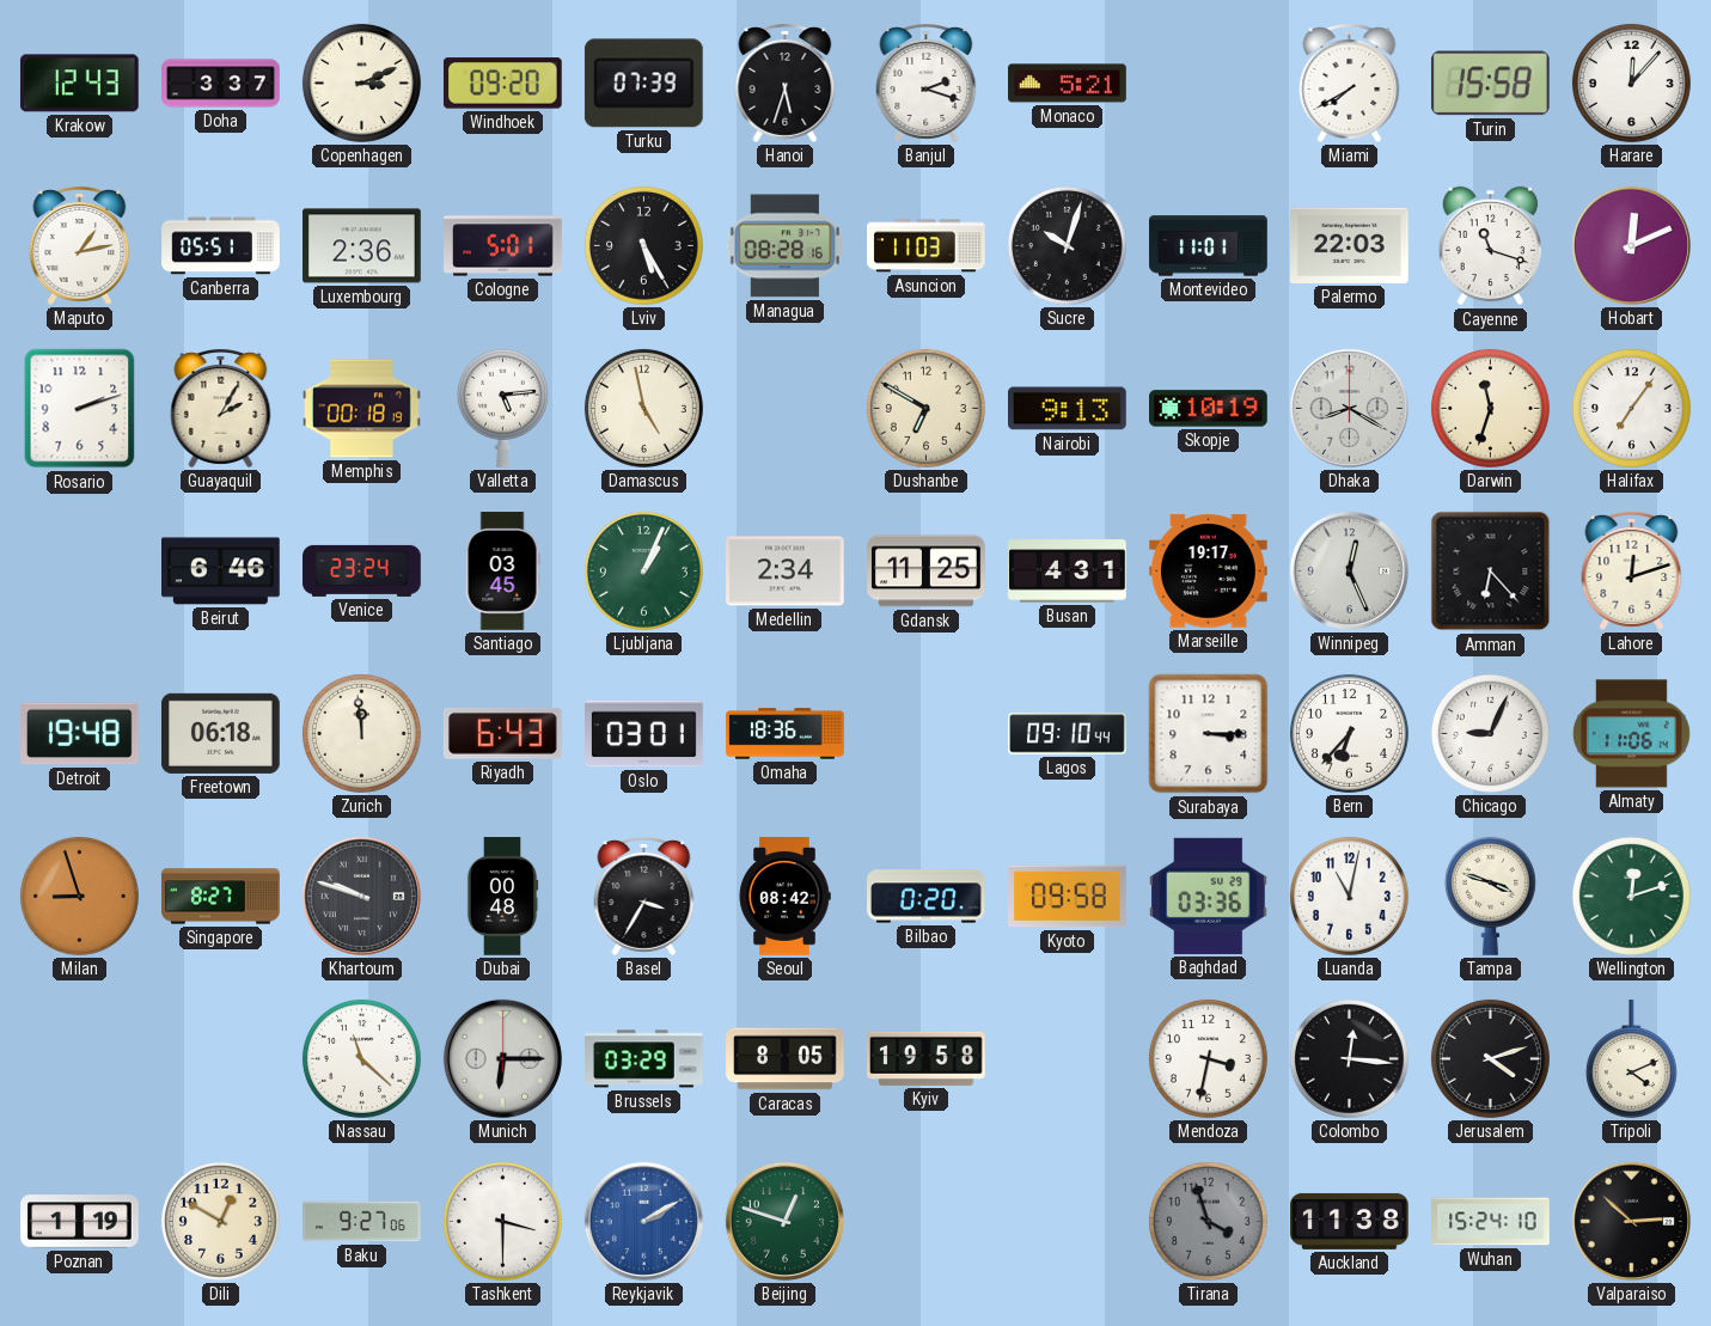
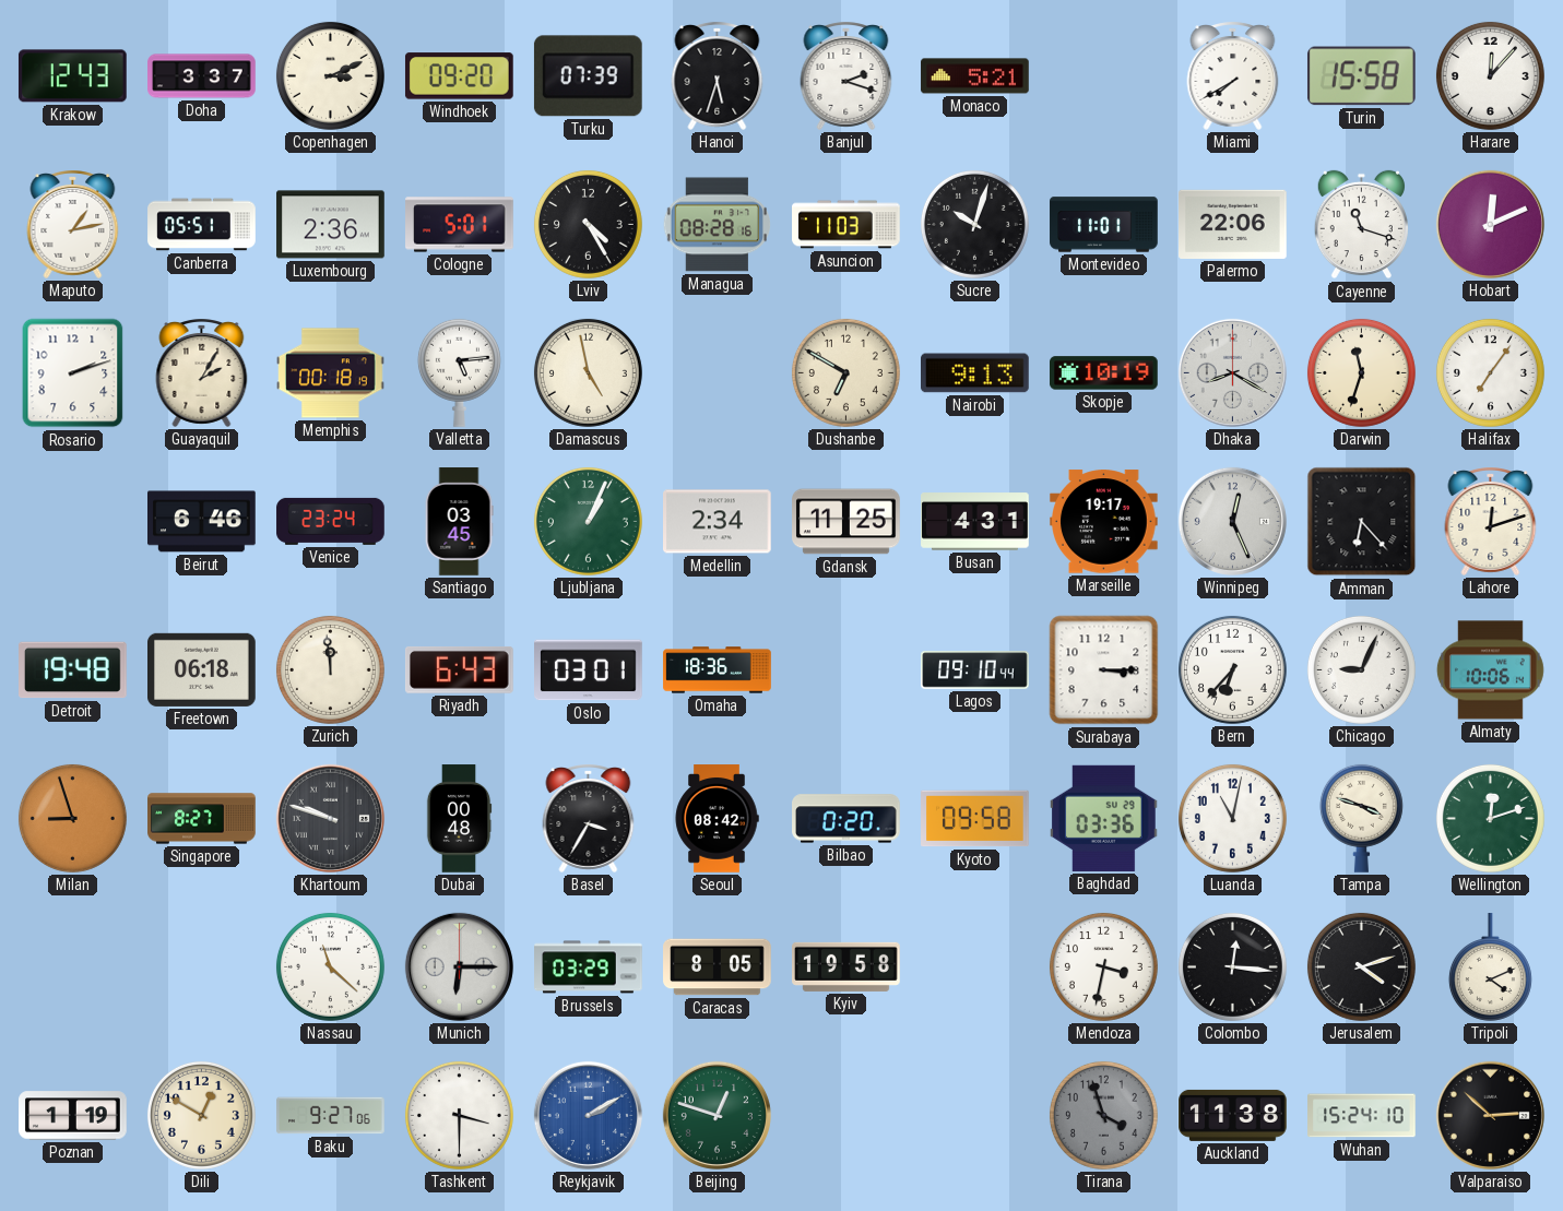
Lviv: 5:25 -> 4:25
Palermo: 22:03 -> 22:06
Almaty: 11:06 -> 10:06
